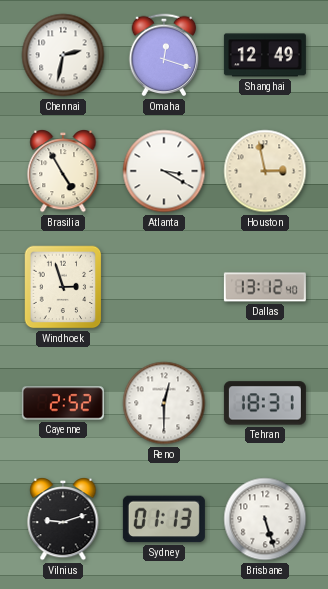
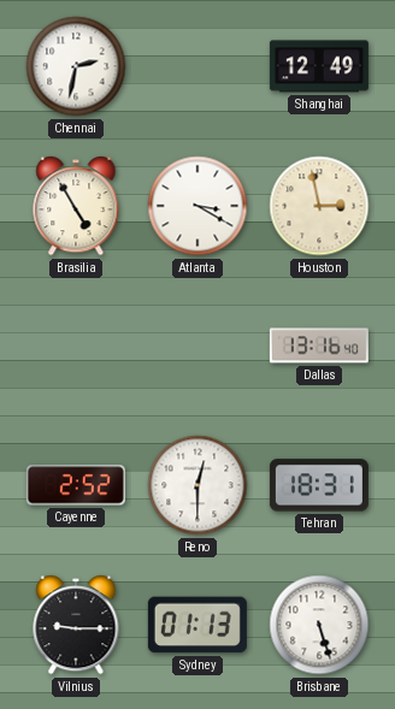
Omaha: 12:18 -> none
Windhoek: 2:57 -> none
Dallas: 13:12 -> 13:16
Vilnius: 9:12 -> 9:15
